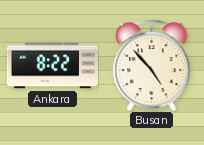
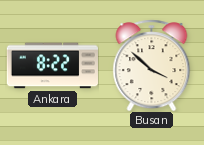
Busan: 4:53 -> 3:52
